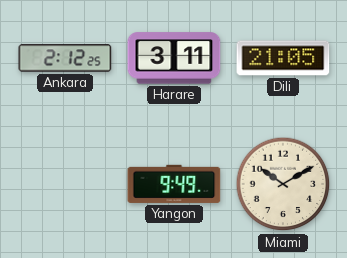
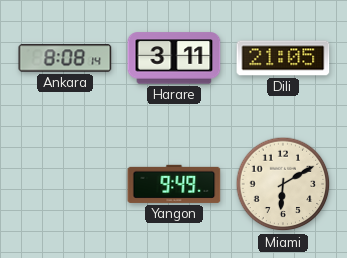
Ankara: 2:12 -> 8:08
Miami: 10:10 -> 6:10
